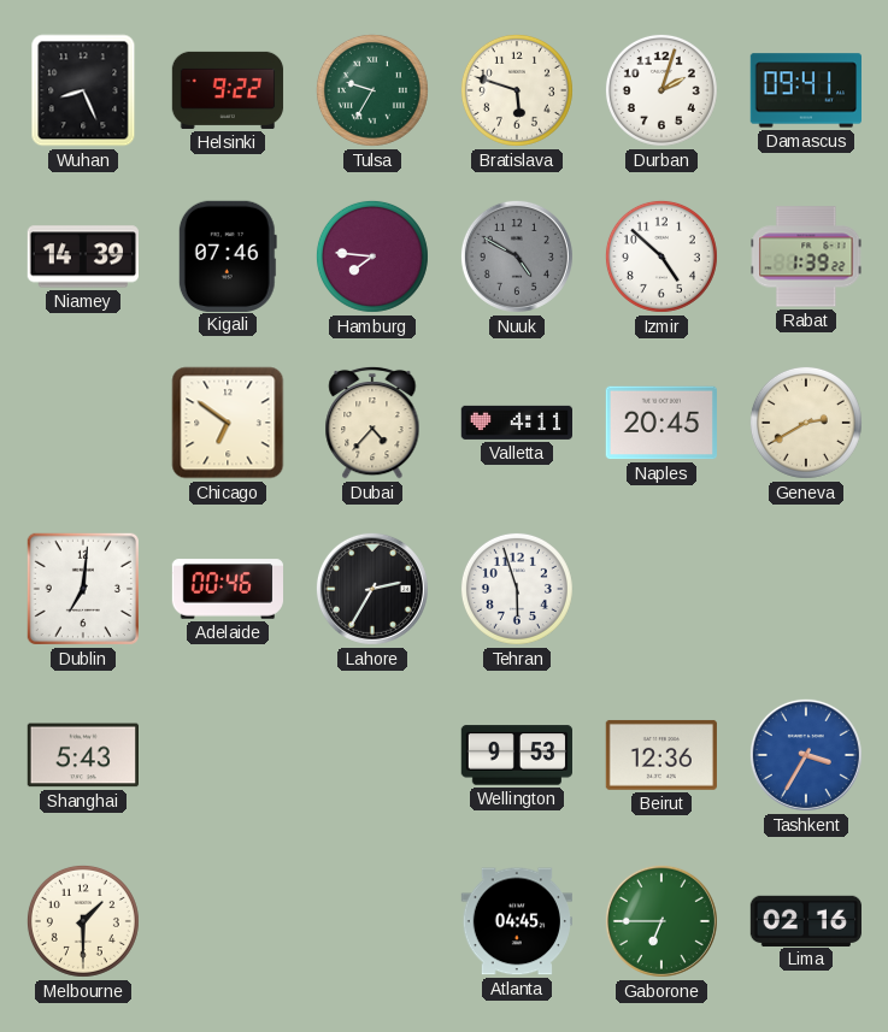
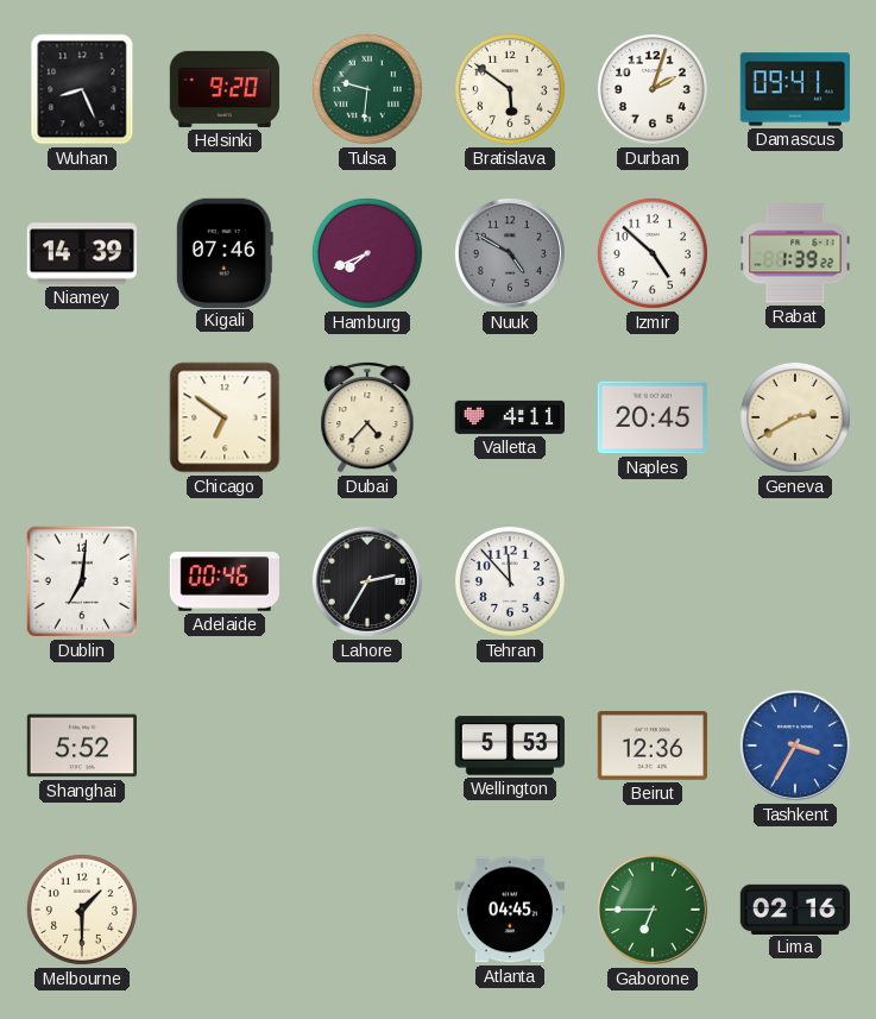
Helsinki: 9:22 -> 9:20
Tulsa: 9:35 -> 9:31
Bratislava: 5:48 -> 5:51
Hamburg: 7:46 -> 7:41
Tehran: 5:57 -> 11:53
Shanghai: 5:43 -> 5:52
Wellington: 9:53 -> 5:53
